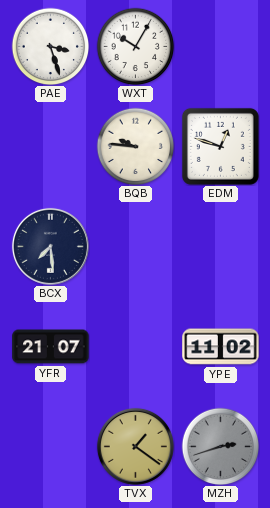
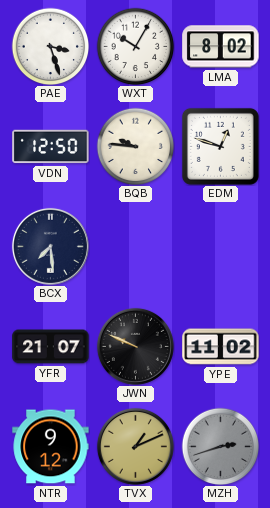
LMA: none -> 8:02
VDN: none -> 12:50
JWN: none -> 9:49
NTR: none -> 9:12
TVX: 1:21 -> 1:11
